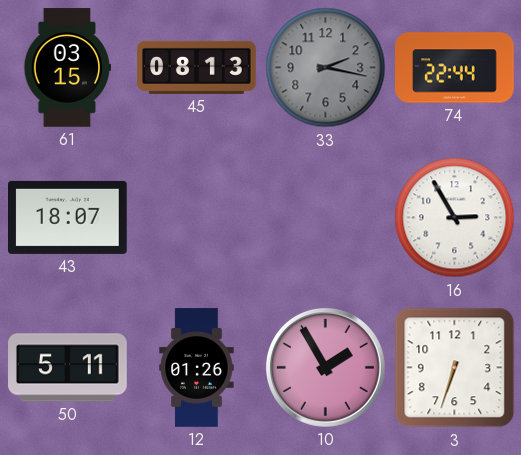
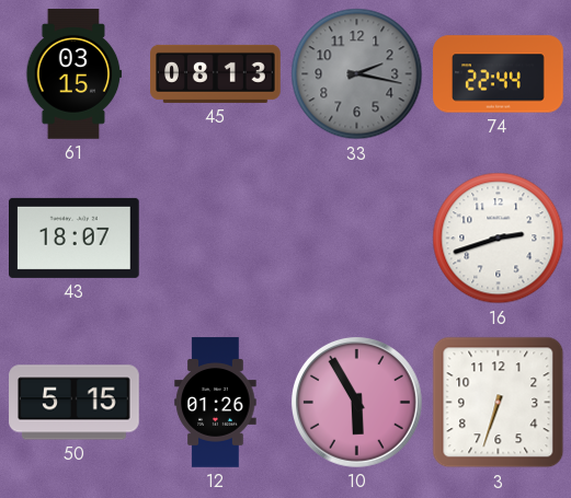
16: 2:55 -> 2:42
50: 5:11 -> 5:15
10: 1:55 -> 5:55
